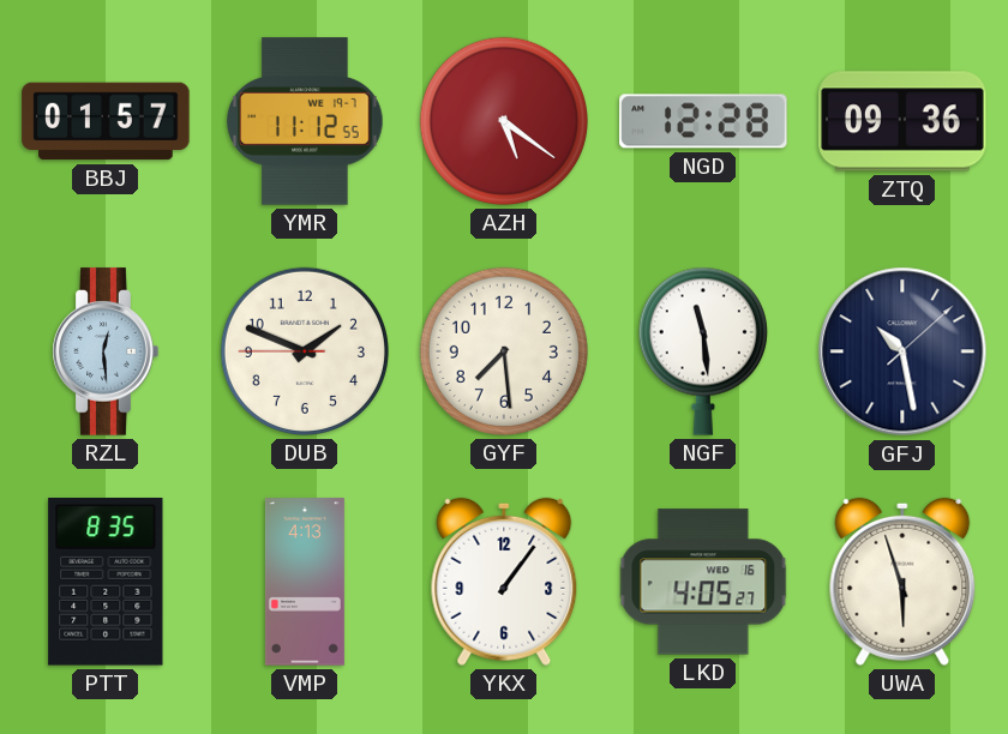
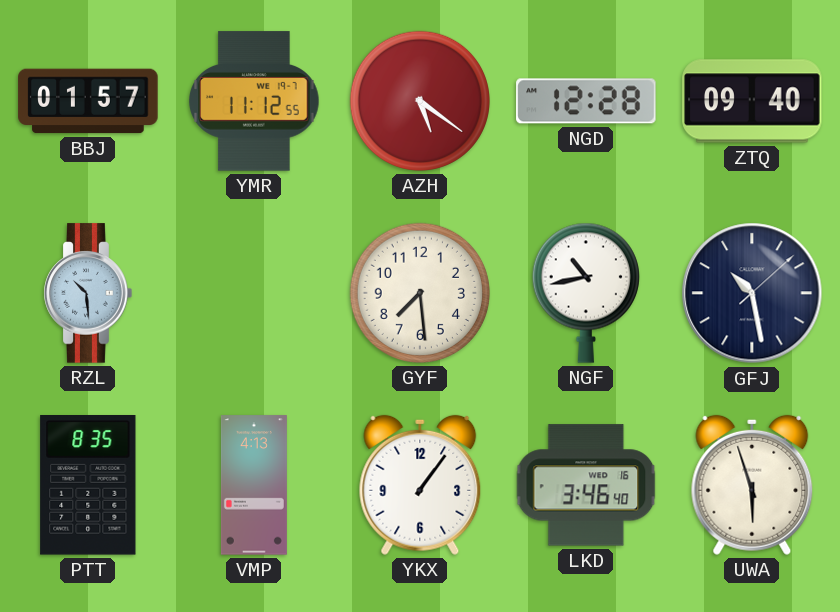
ZTQ: 09:36 -> 09:40
RZL: 12:29 -> 10:29
DUB: 1:48 -> none
NGF: 11:29 -> 10:43
LKD: 4:05 -> 3:46
